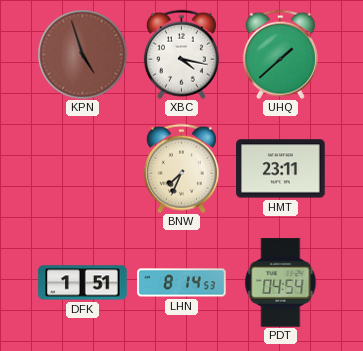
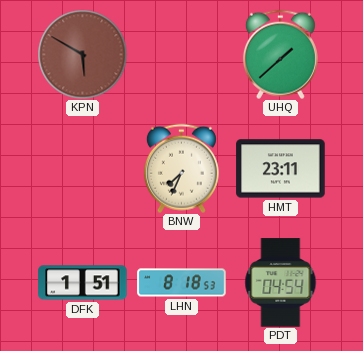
KPN: 4:57 -> 5:50
XBC: 4:17 -> none
LHN: 8:14 -> 8:18
